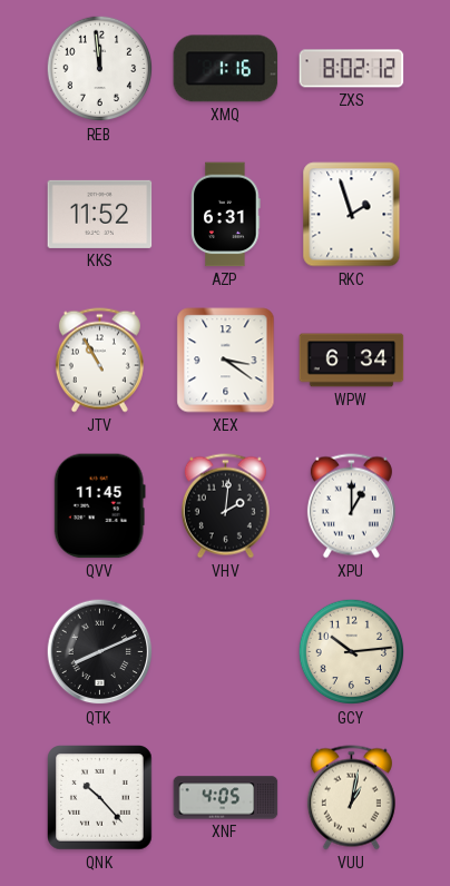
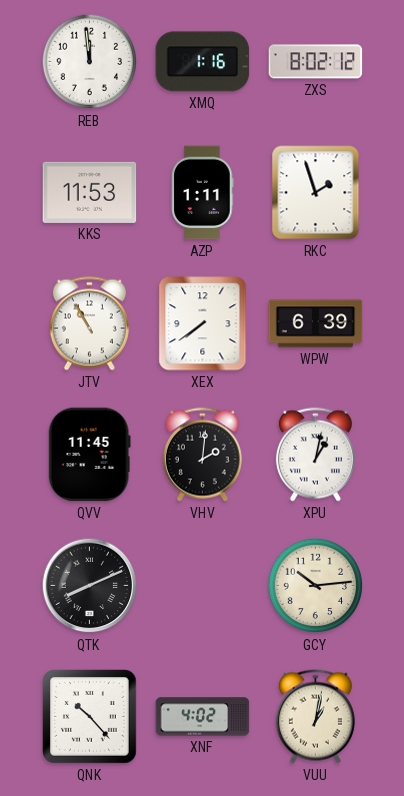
KKS: 11:52 -> 11:53
AZP: 6:31 -> 1:11
XEX: 3:21 -> 7:39
WPW: 6:34 -> 6:39
XPU: 1:00 -> 1:02
XNF: 4:05 -> 4:02
